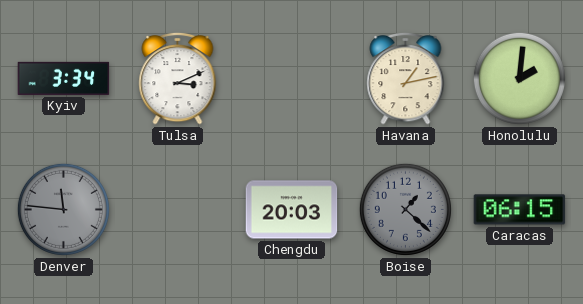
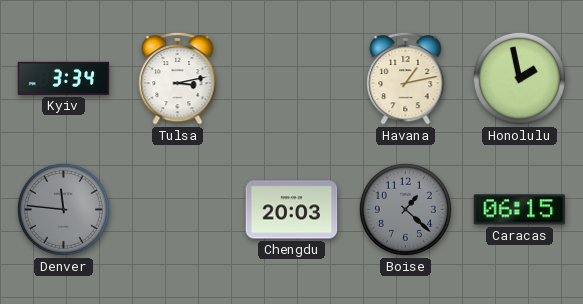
Tulsa: 3:11 -> 3:13
Honolulu: 2:01 -> 1:58
